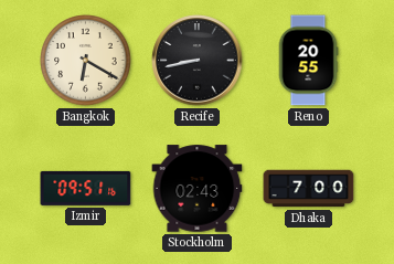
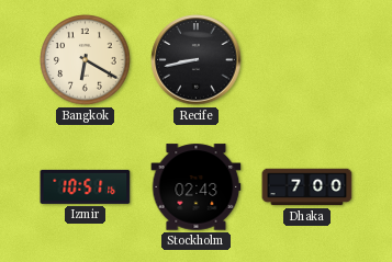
Reno: 20:55 -> none
Izmir: 09:51 -> 10:51
